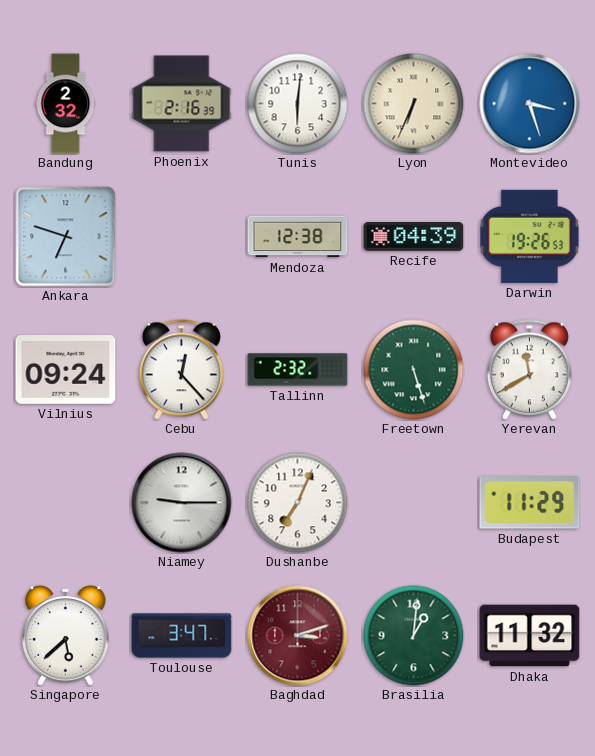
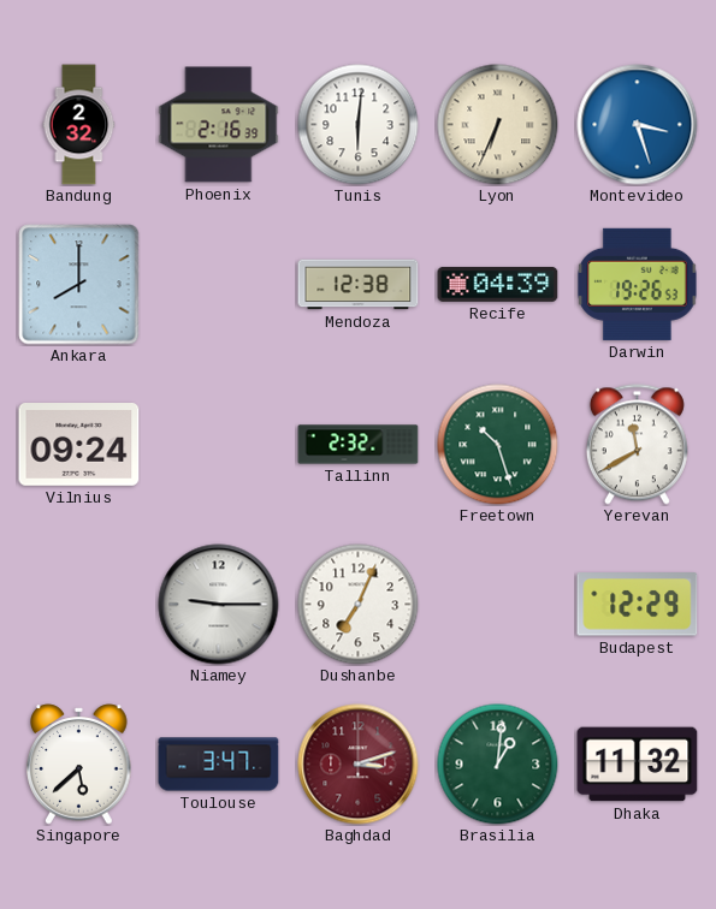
Ankara: 6:48 -> 8:00
Cebu: 12:23 -> none
Freetown: 5:27 -> 10:27
Budapest: 11:29 -> 12:29
